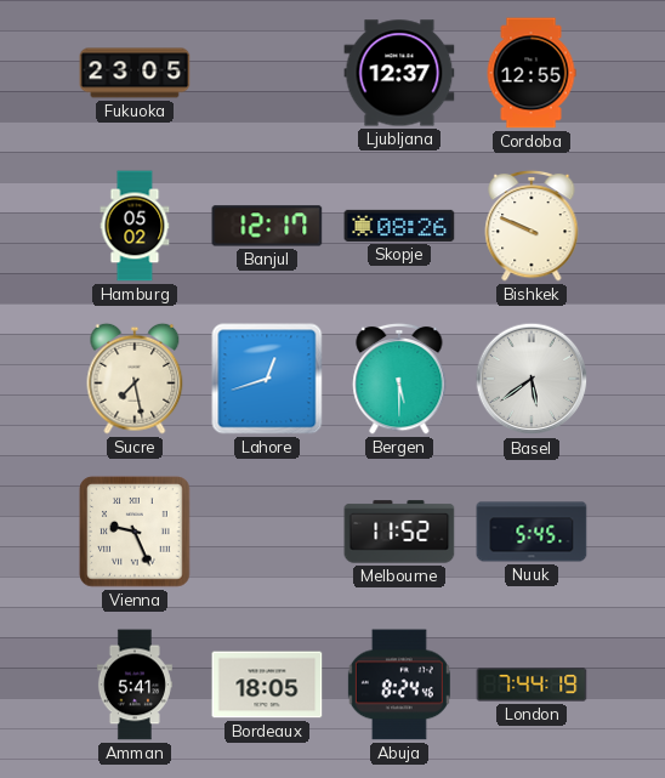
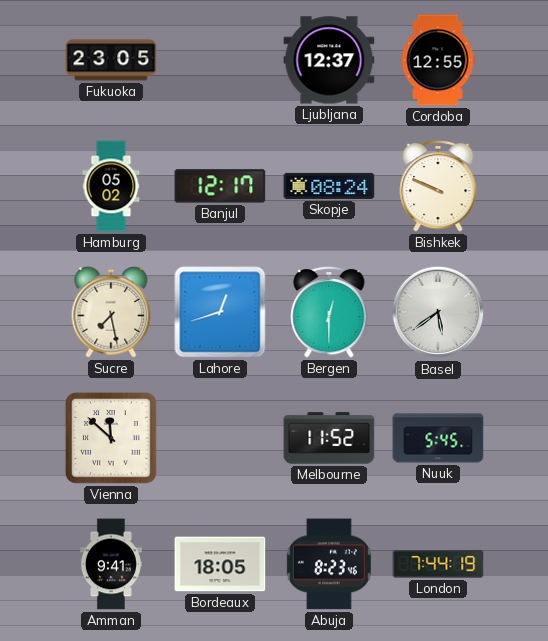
Skopje: 08:26 -> 08:24
Bergen: 5:30 -> 12:30
Vienna: 9:26 -> 11:52
Amman: 5:41 -> 9:41
Abuja: 8:24 -> 8:23
